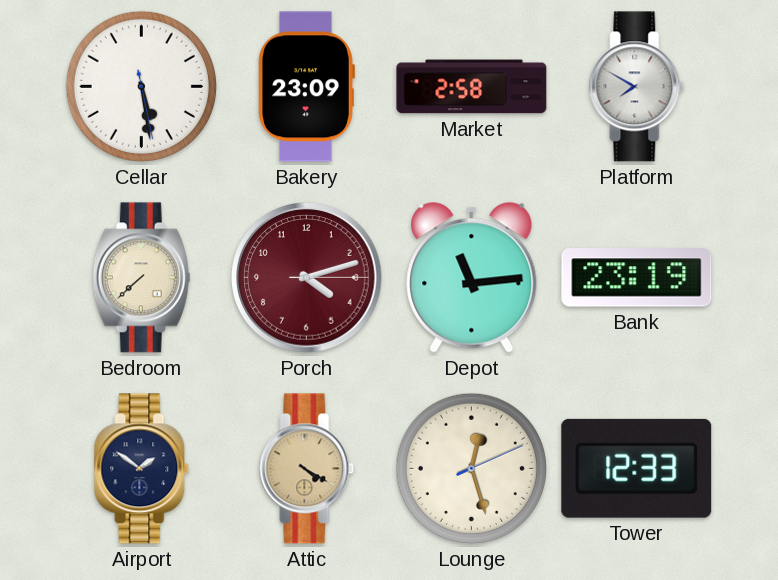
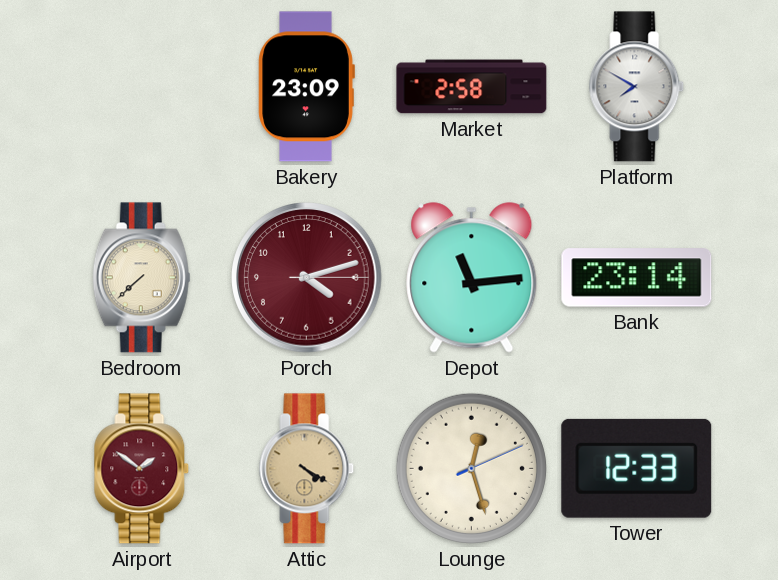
Cellar: 5:28 -> none
Bank: 23:19 -> 23:14
Airport dial: navy -> burgundy
